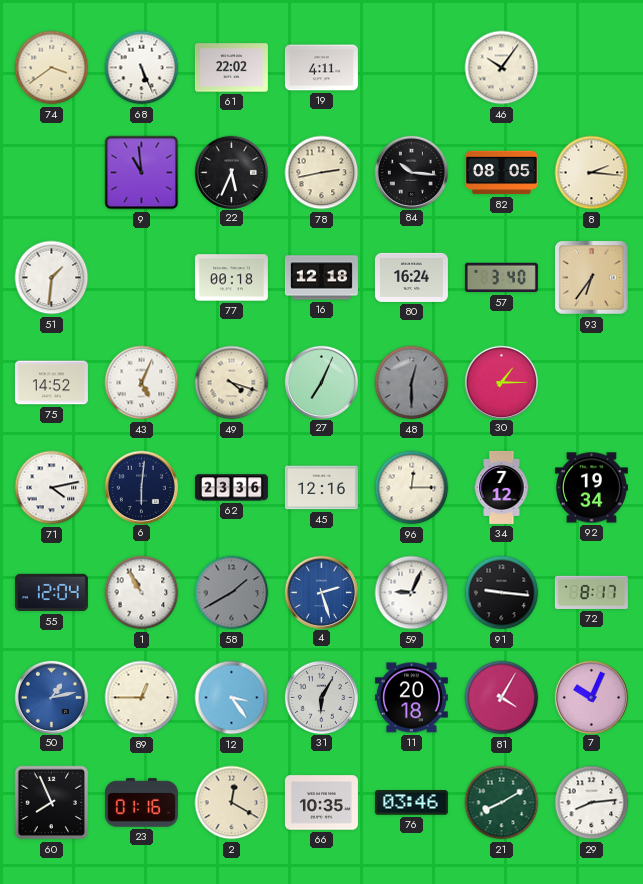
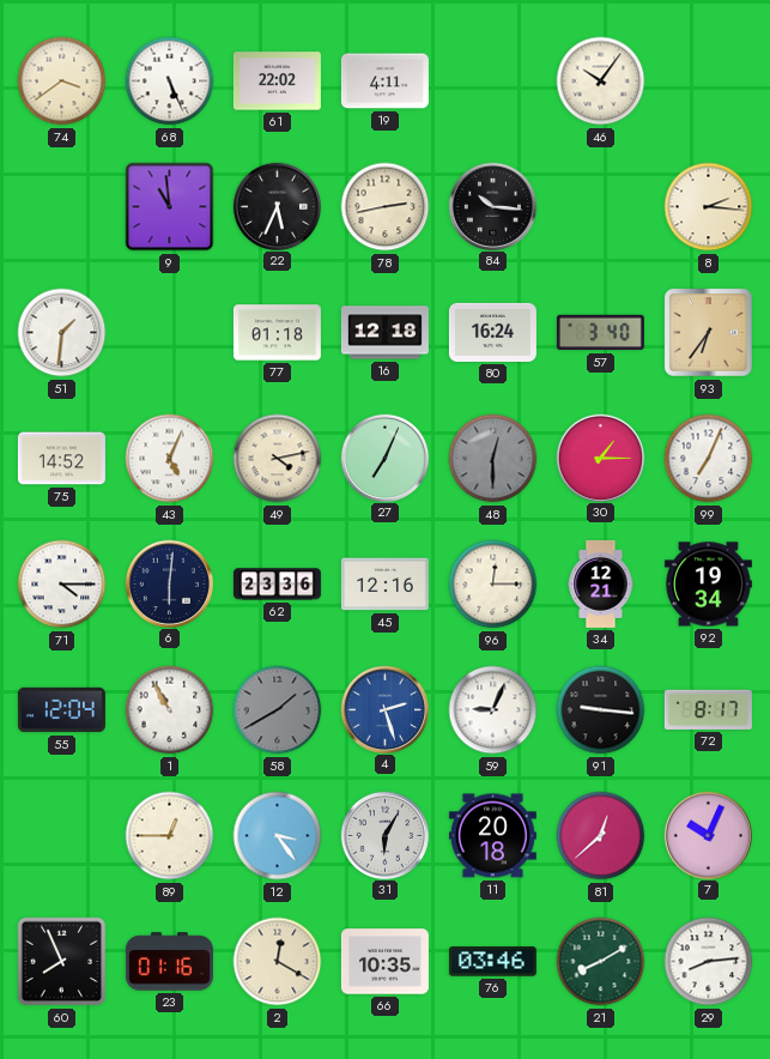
82: 08:05 -> none
77: 00:18 -> 01:18
49: 4:18 -> 4:13
99: none -> 7:04
71: 4:13 -> 4:15
34: 7:12 -> 12:21
50: 1:13 -> none
81: 4:05 -> 12:38
